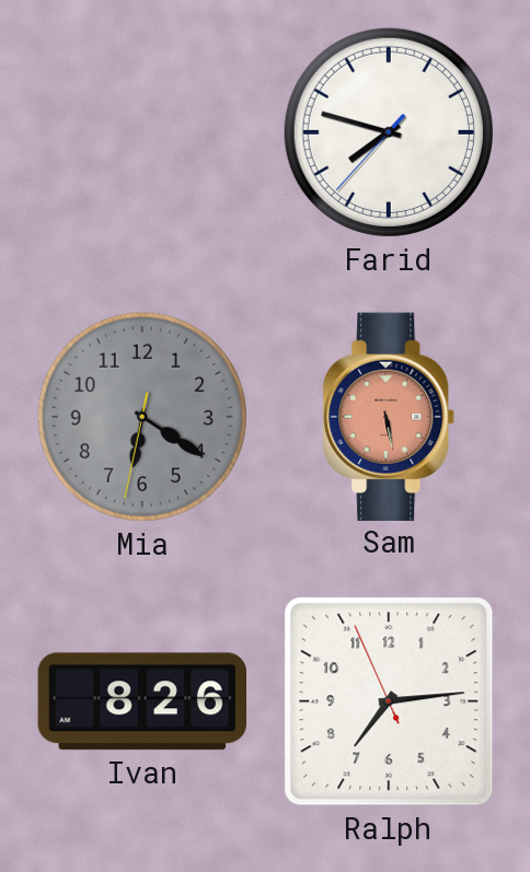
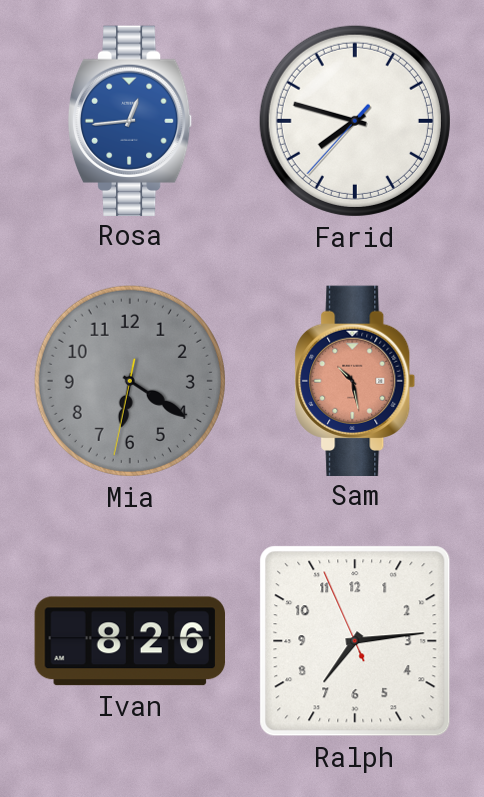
Rosa: none -> 12:44
Sam: 5:28 -> 10:28
